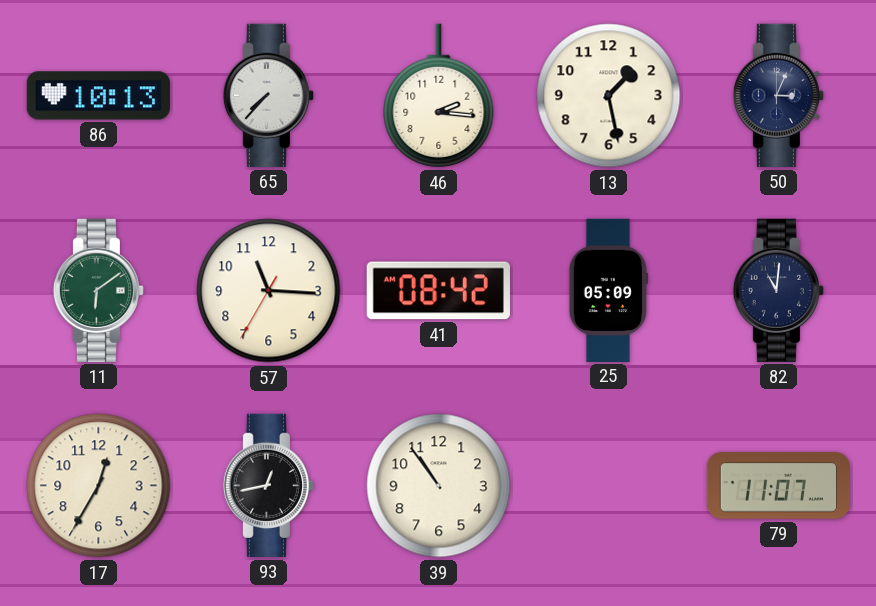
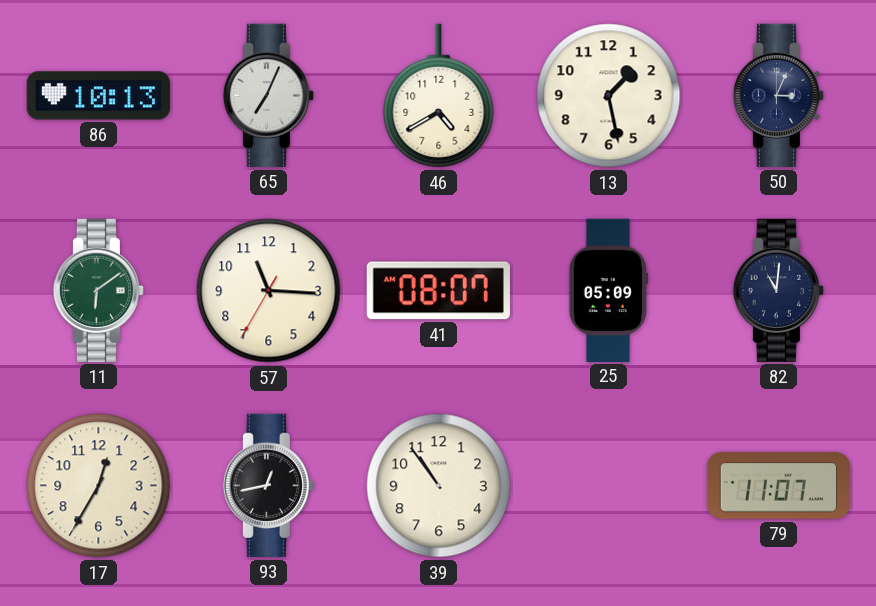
65: 7:37 -> 7:04
46: 2:16 -> 4:40
41: 08:42 -> 08:07
